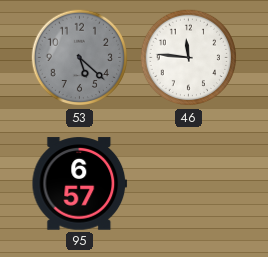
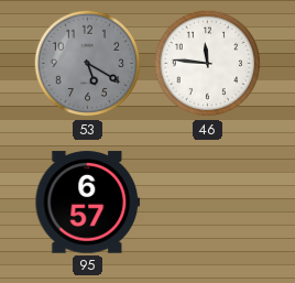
53: 5:22 -> 5:20
